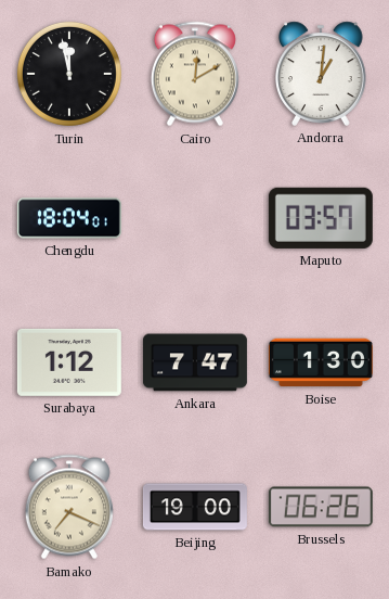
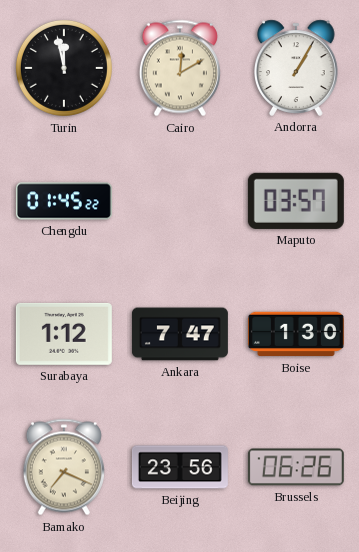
Andorra: 1:01 -> 1:05
Chengdu: 18:04 -> 01:45
Beijing: 19:00 -> 23:56
